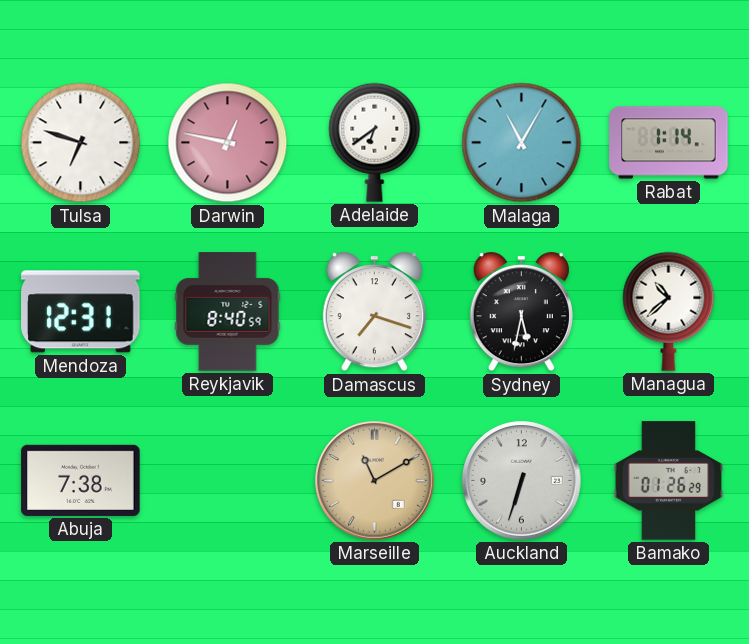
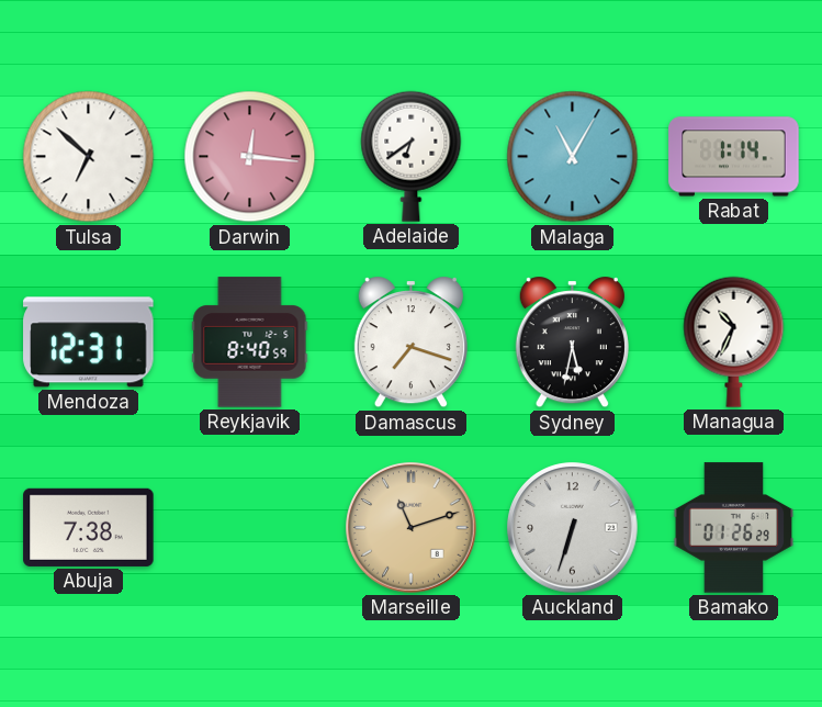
Tulsa: 6:48 -> 6:52
Darwin: 12:47 -> 12:16
Managua: 10:38 -> 10:34
Marseille: 11:10 -> 11:12
